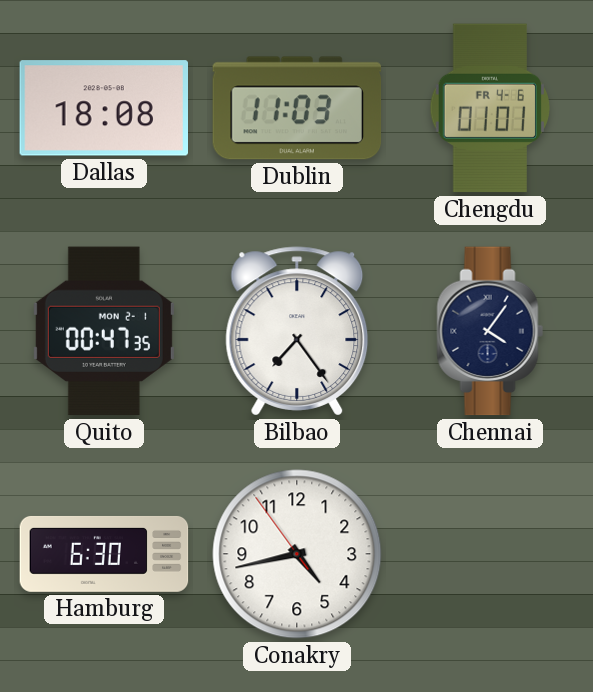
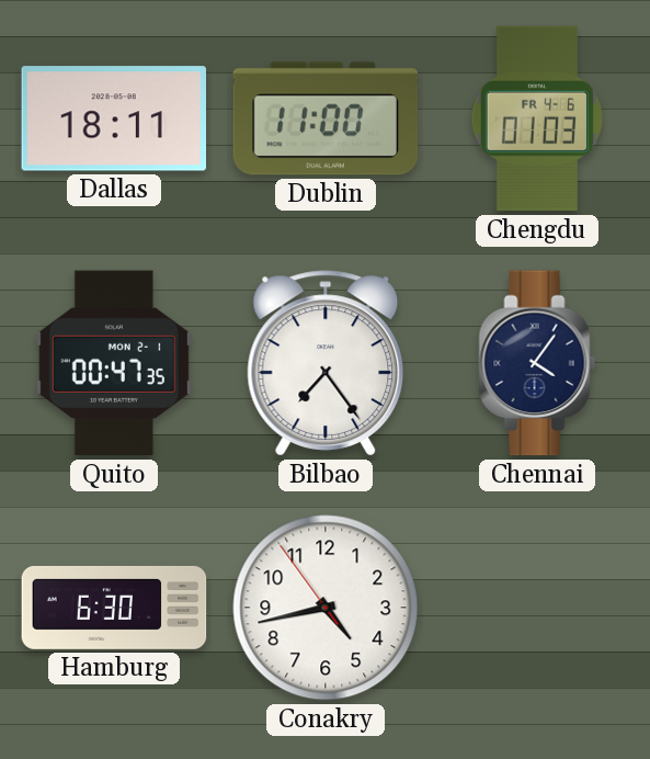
Dallas: 18:08 -> 18:11
Dublin: 11:03 -> 11:00
Chengdu: 01:01 -> 01:03
